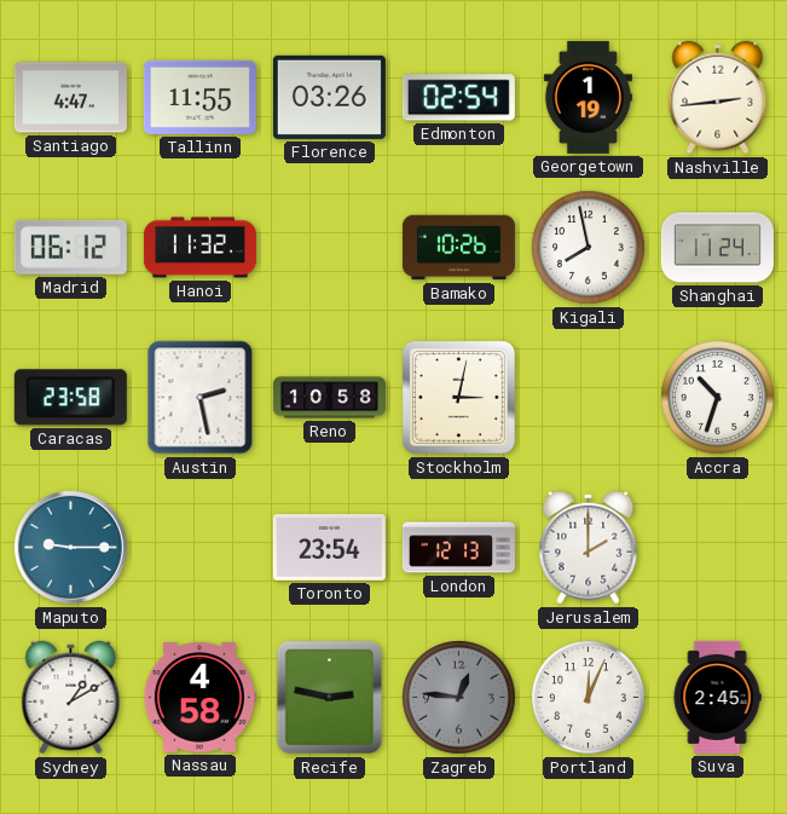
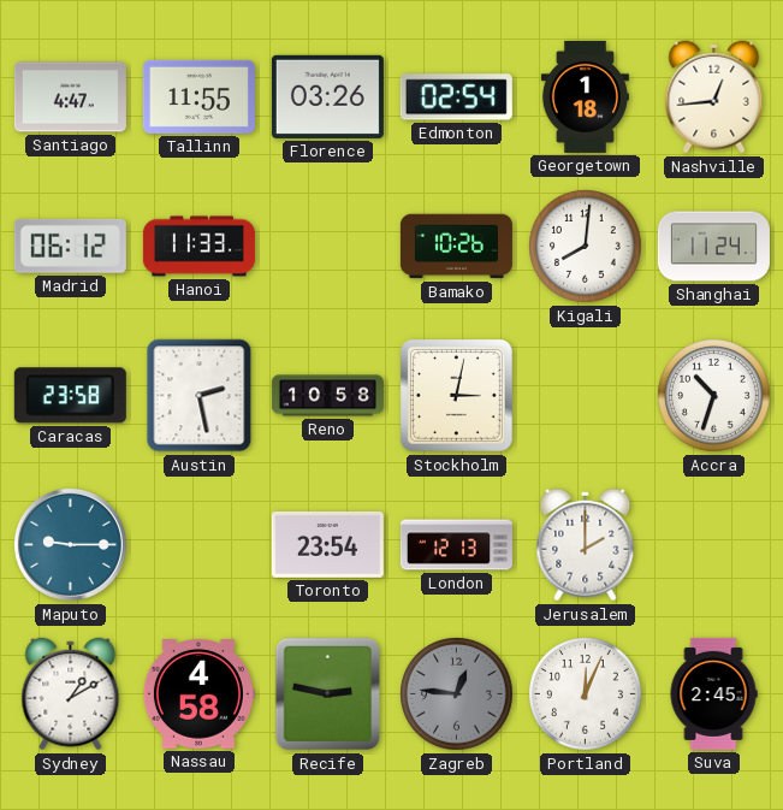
Georgetown: 1:19 -> 1:18
Nashville: 2:44 -> 12:44
Hanoi: 11:32 -> 11:33
Kigali: 7:58 -> 8:01
